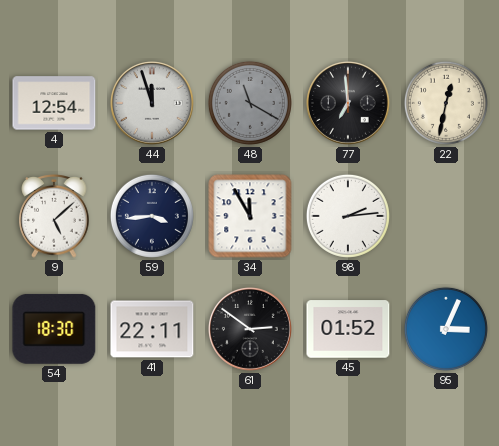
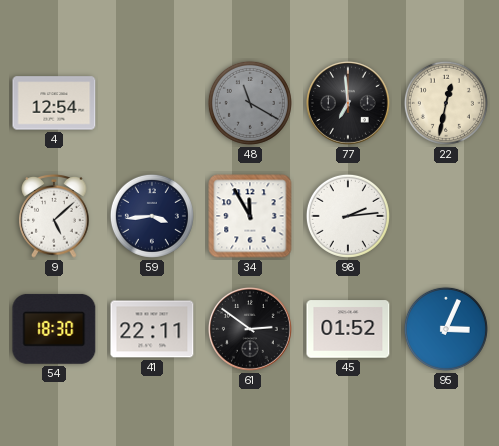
44: 11:57 -> none
